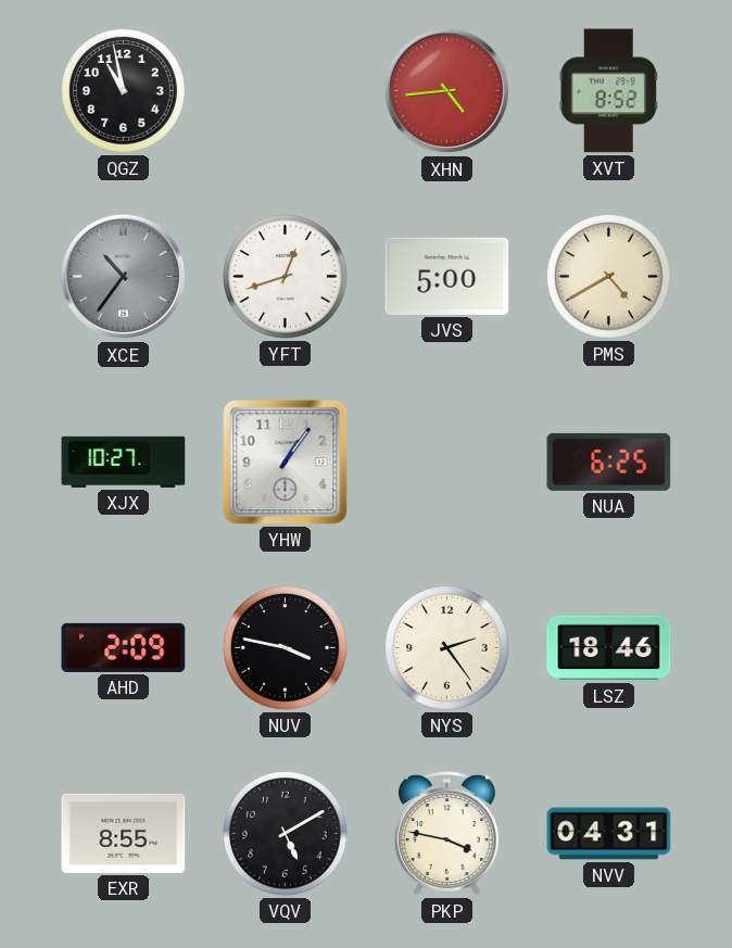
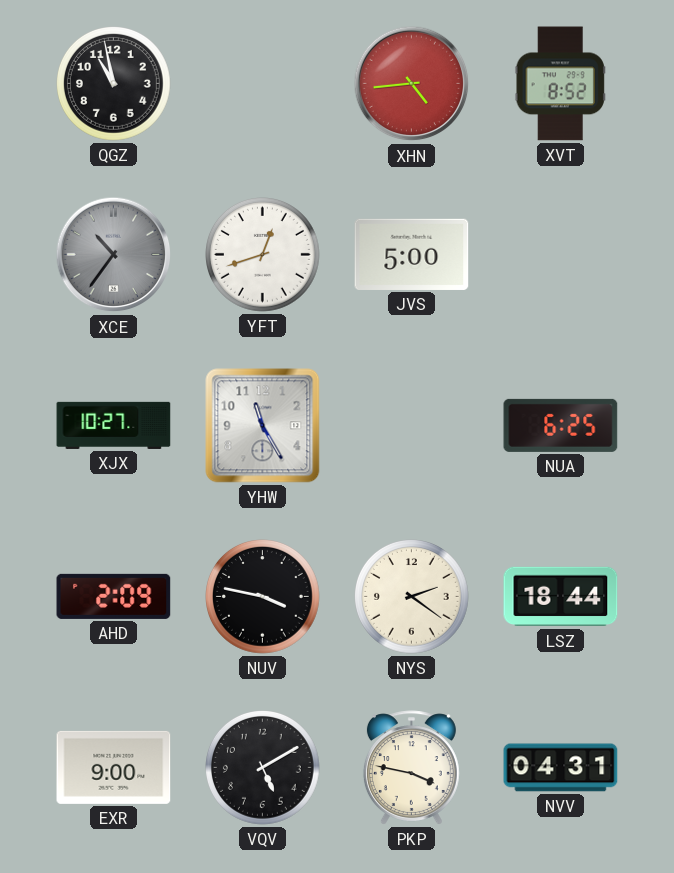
PMS: 4:40 -> none
YHW: 1:06 -> 11:25
NYS: 2:24 -> 2:21
LSZ: 18:46 -> 18:44
EXR: 8:55 -> 9:00
